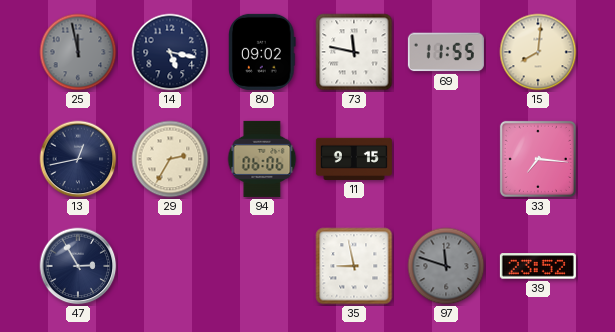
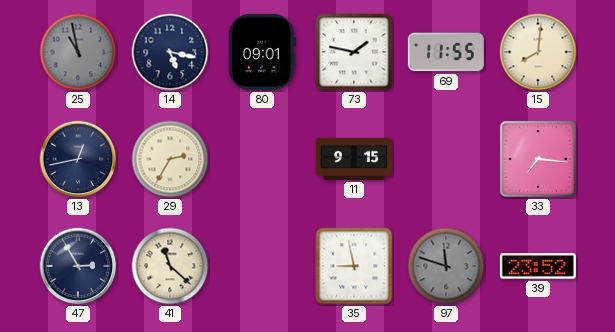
25: 11:58 -> 10:58
80: 09:02 -> 09:01
73: 11:47 -> 1:47
94: 06:06 -> none
41: none -> 11:22
